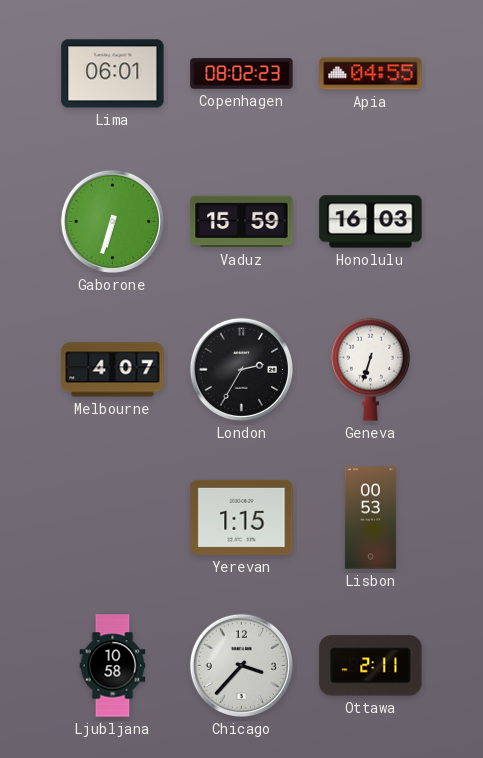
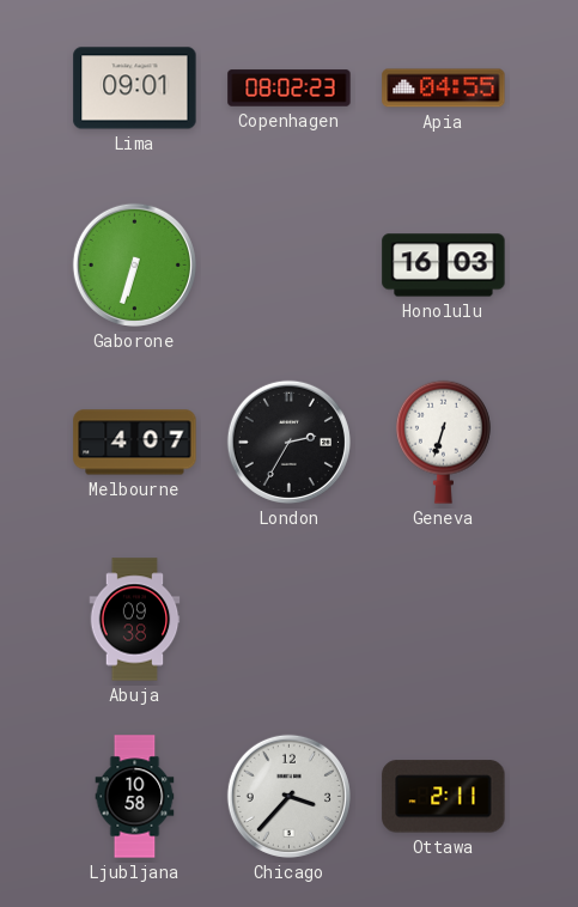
Lima: 06:01 -> 09:01
Vaduz: 15:59 -> none
Abuja: none -> 09:38
Yerevan: 1:15 -> none
Lisbon: 00:53 -> none
